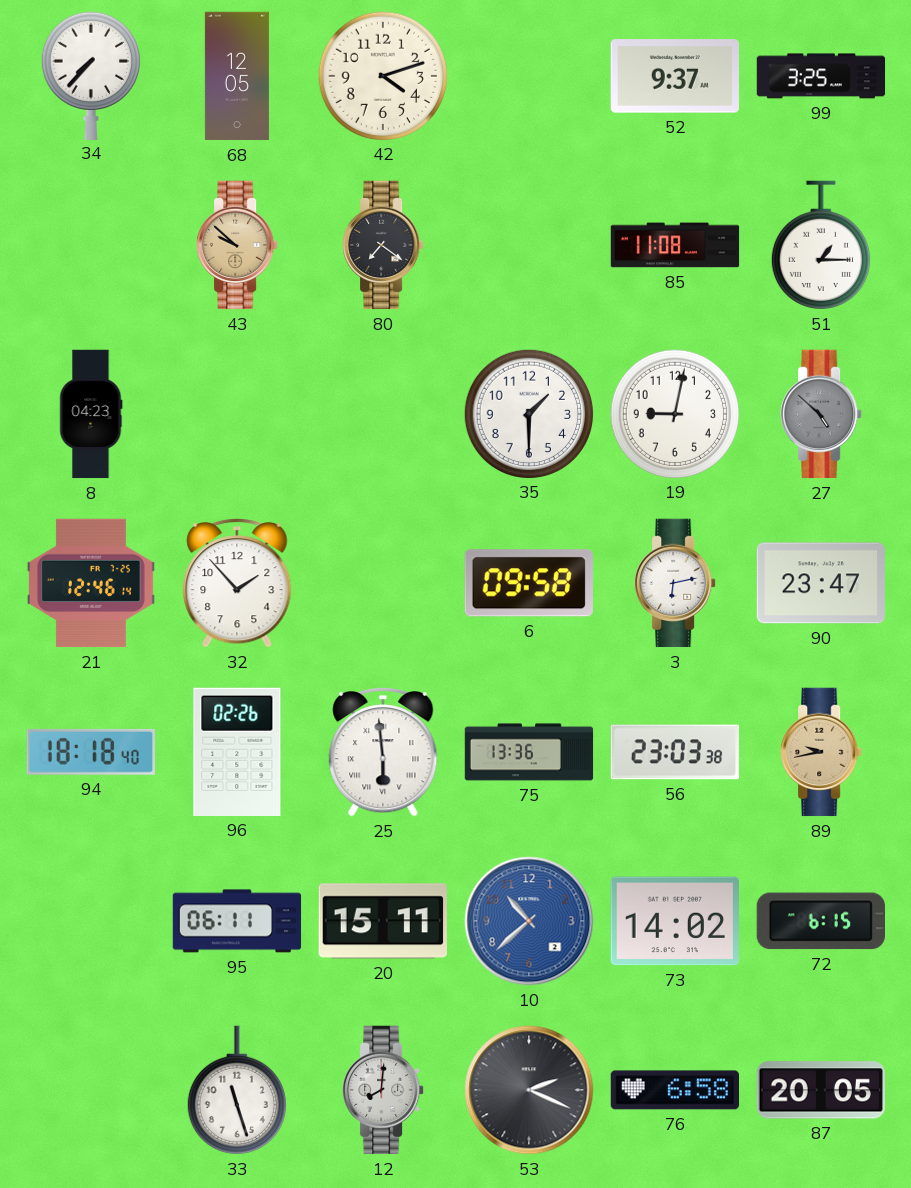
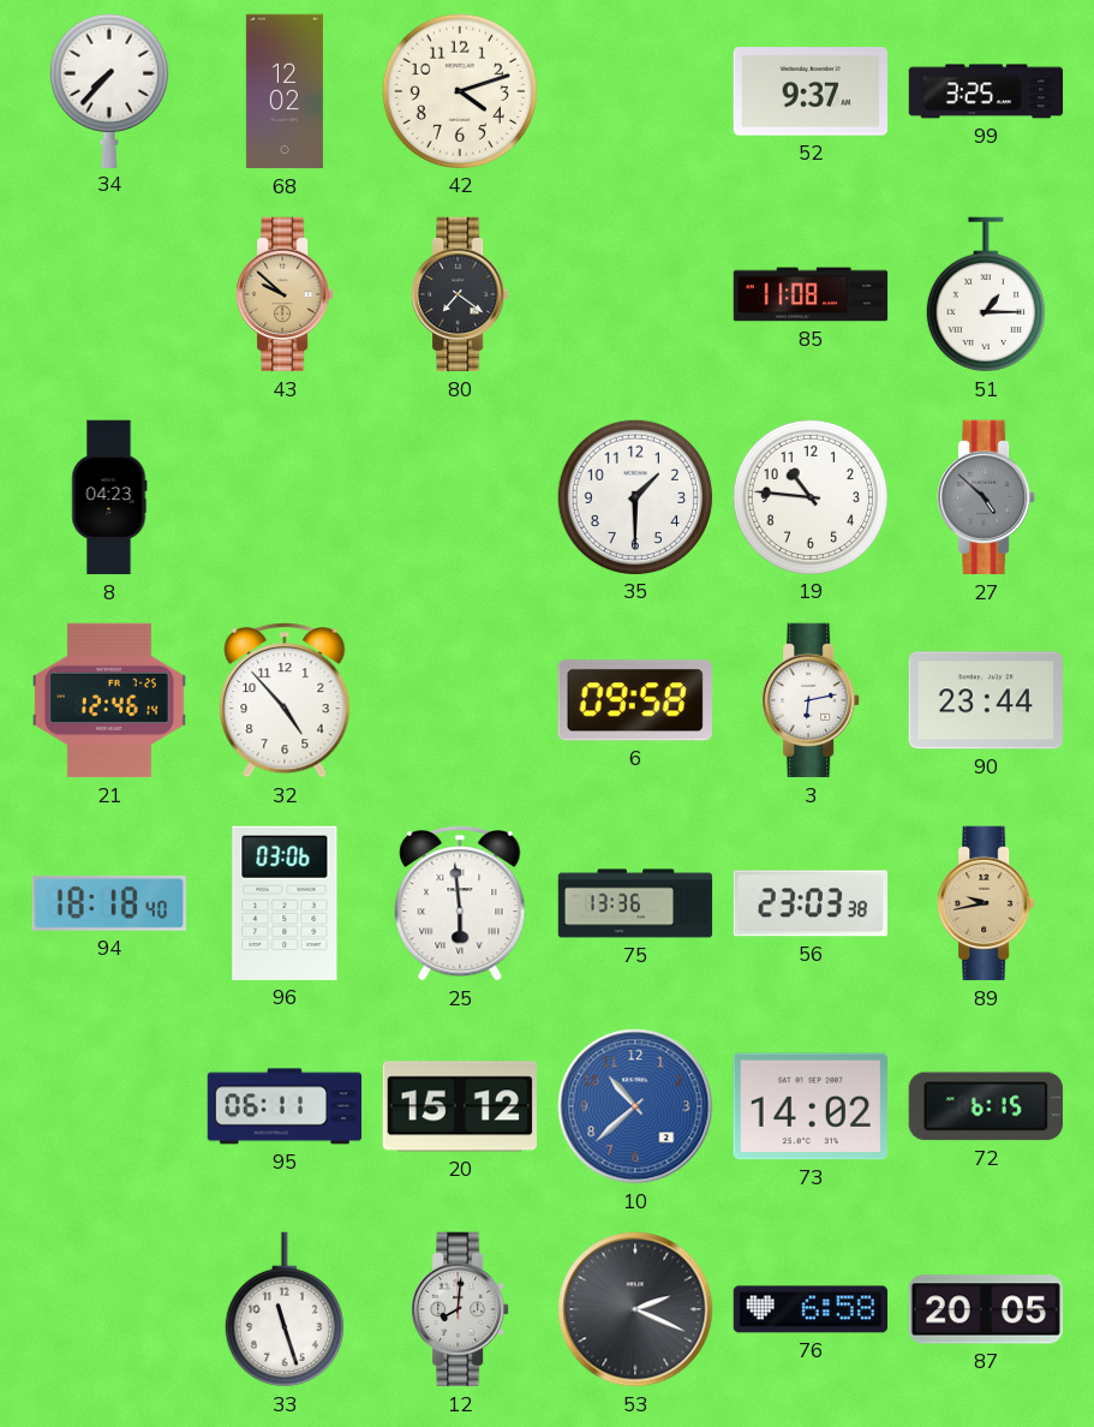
68: 12:05 -> 12:02
19: 9:02 -> 10:46
32: 1:53 -> 4:53
90: 23:47 -> 23:44
96: 02:26 -> 03:06
20: 15:11 -> 15:12
